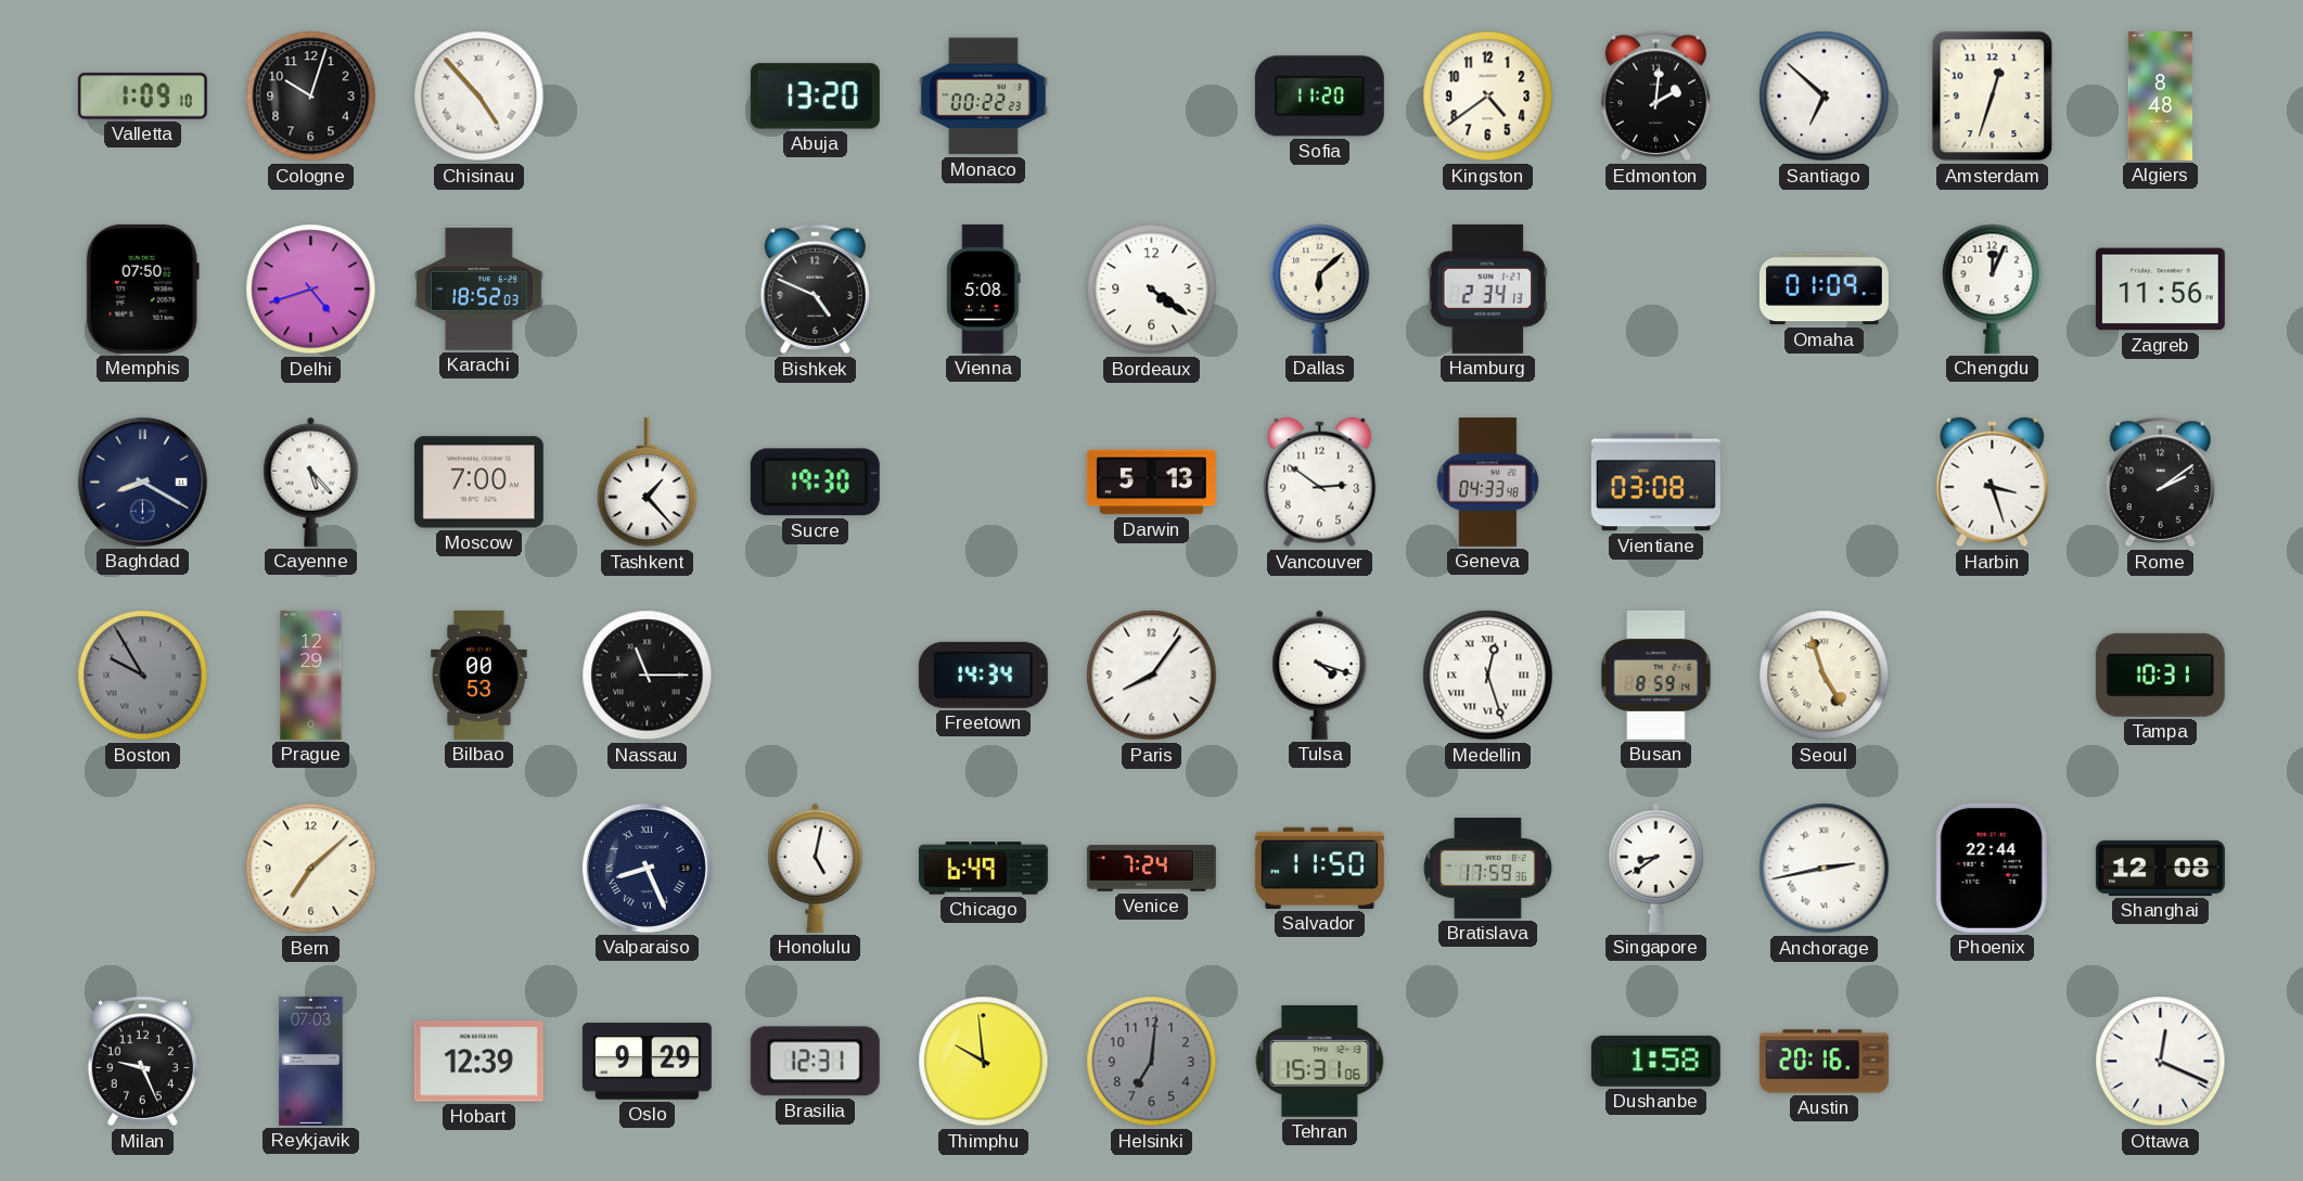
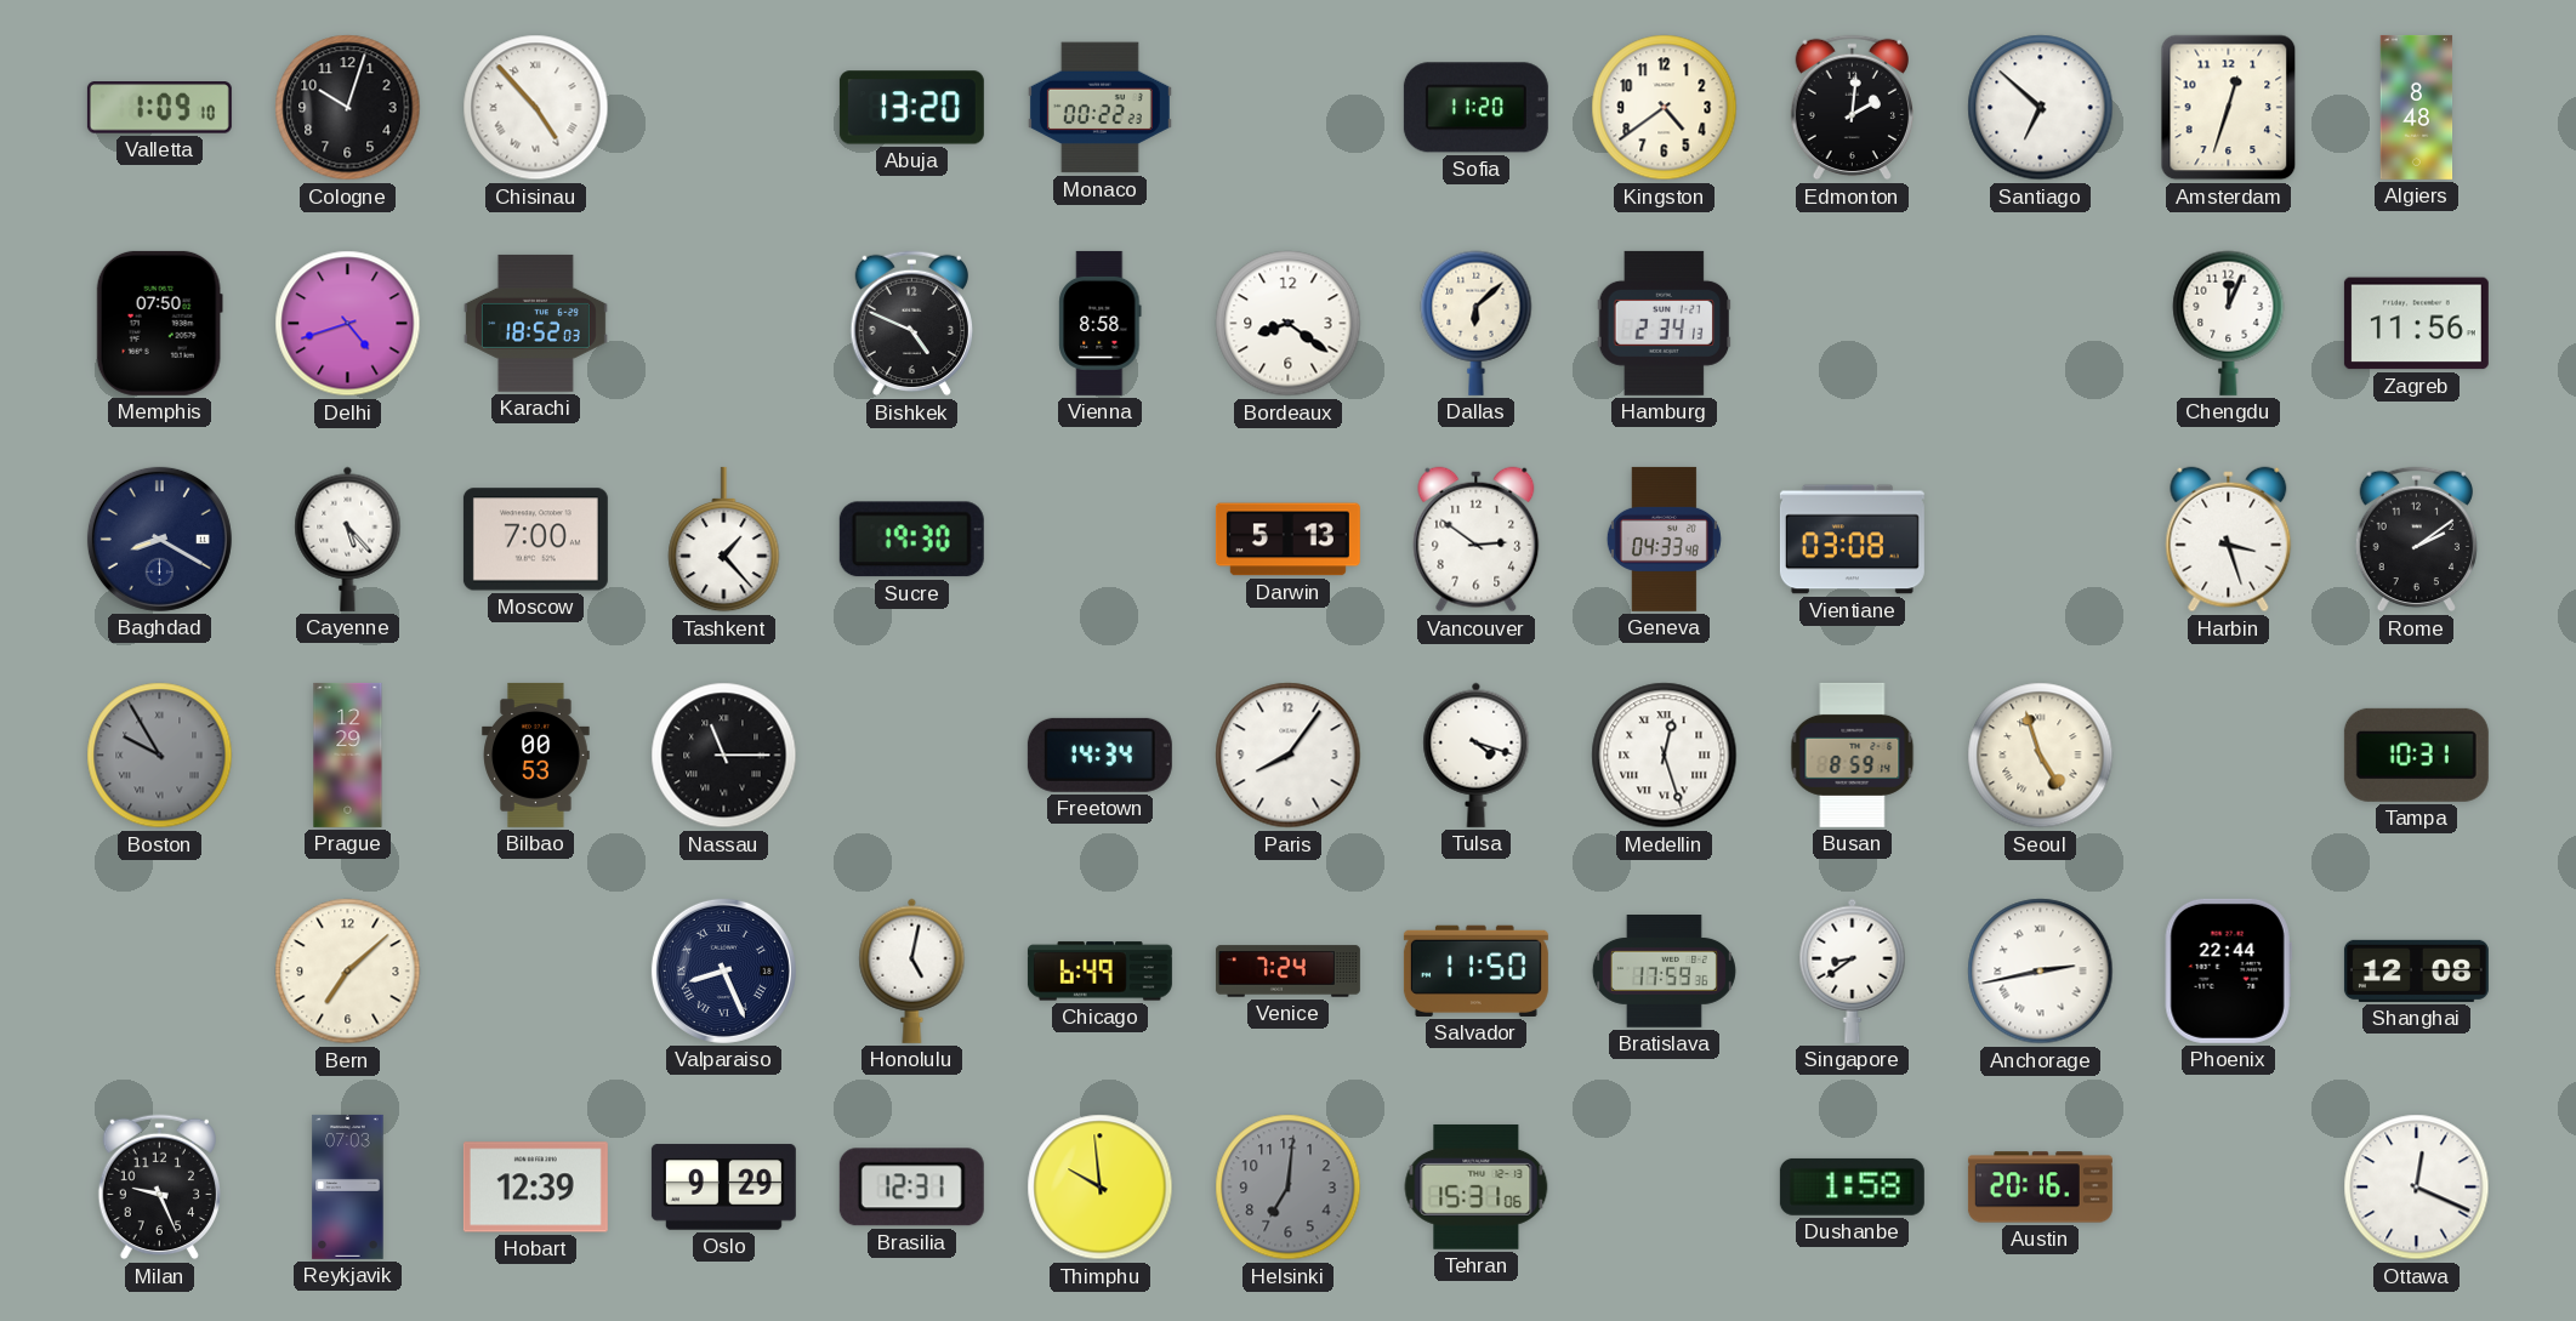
Vienna: 5:08 -> 8:58
Bordeaux: 4:21 -> 8:21
Omaha: 01:09 -> none
